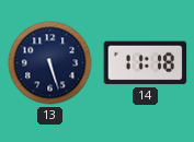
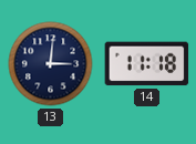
13: 5:27 -> 3:01
